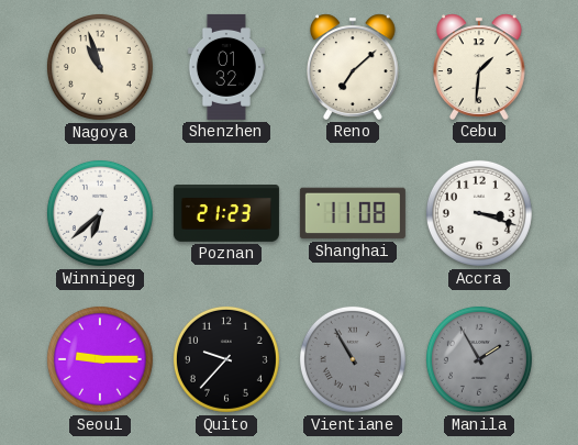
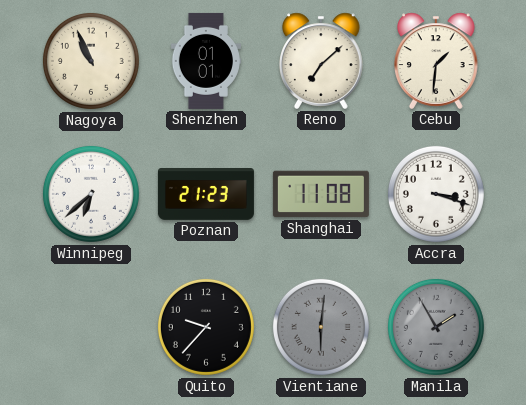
Nagoya: 10:57 -> 10:56
Shenzhen: 01:32 -> 01:01
Seoul: 9:15 -> none
Vientiane: 10:55 -> 6:01
